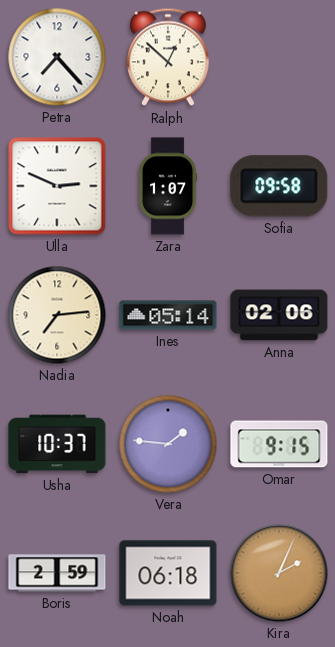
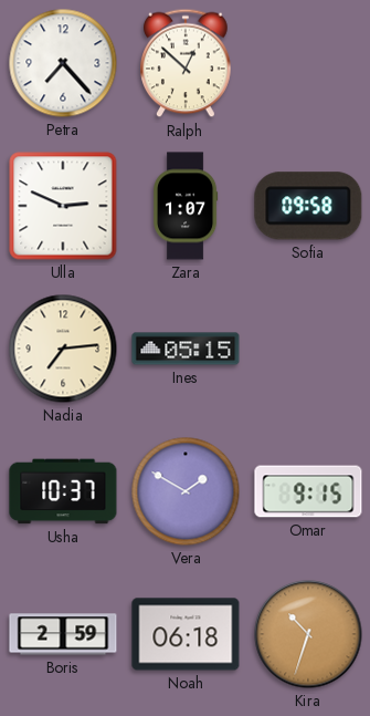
Ines: 05:14 -> 05:15
Anna: 02:06 -> none
Vera: 1:46 -> 1:50
Kira: 2:04 -> 10:33
